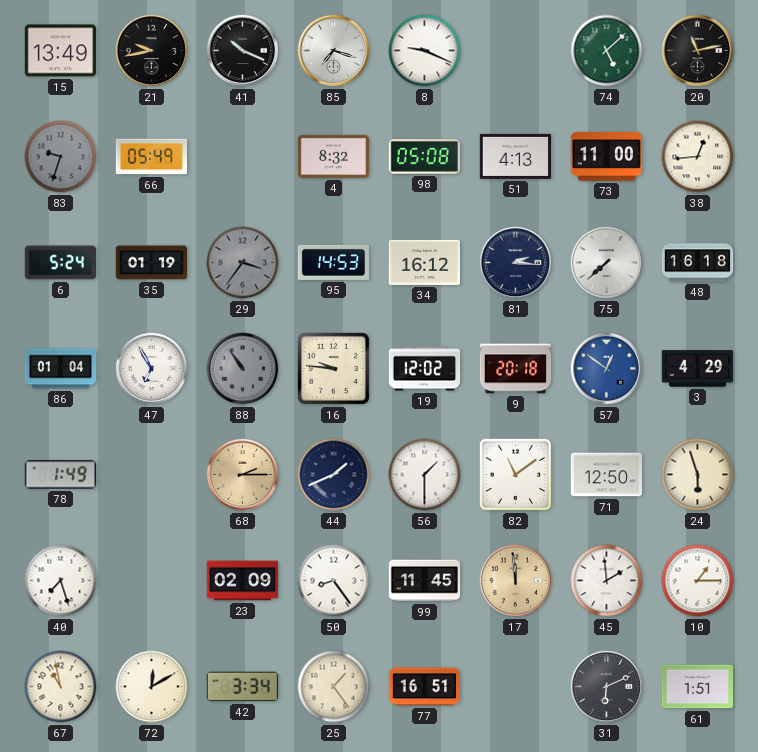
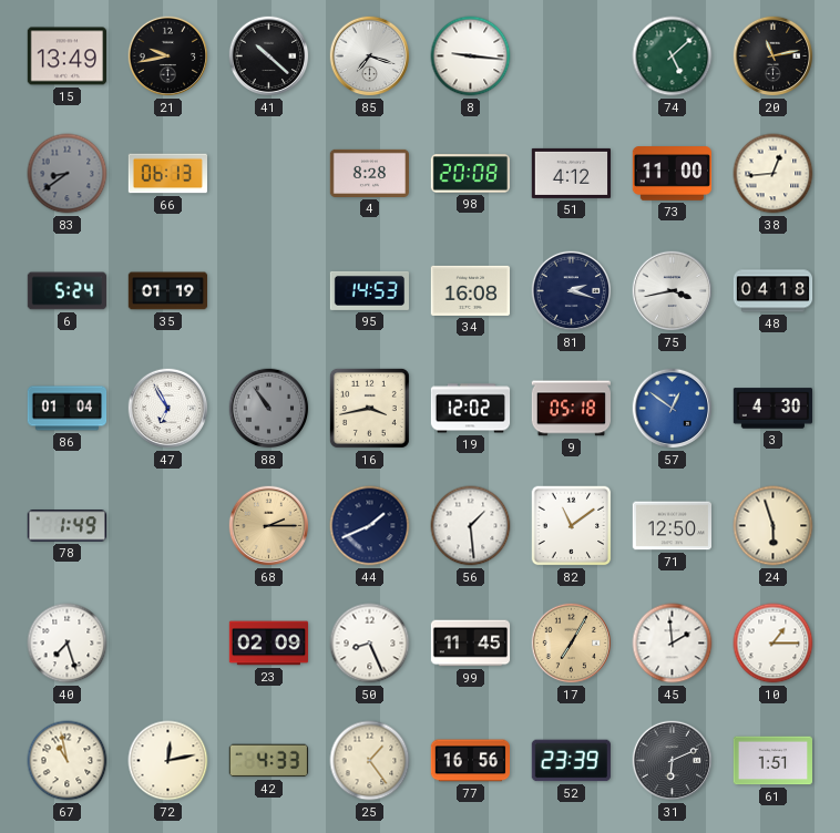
41: 10:19 -> 10:22
8: 9:19 -> 9:16
83: 9:33 -> 8:39
66: 05:49 -> 06:13
4: 8:32 -> 8:28
98: 05:08 -> 20:08
51: 4:13 -> 4:12
29: 3:36 -> none
34: 16:12 -> 16:08
81: 2:16 -> 2:18
75: 7:38 -> 3:43
48: 16:18 -> 04:18
16: 9:46 -> 3:43
9: 20:18 -> 05:18
3: 4:29 -> 4:30
56: 1:30 -> 1:29
50: 8:24 -> 8:26
17: 11:59 -> 7:05
72: 12:10 -> 12:13
42: 3:34 -> 4:33
77: 16:51 -> 16:56
52: none -> 23:39
